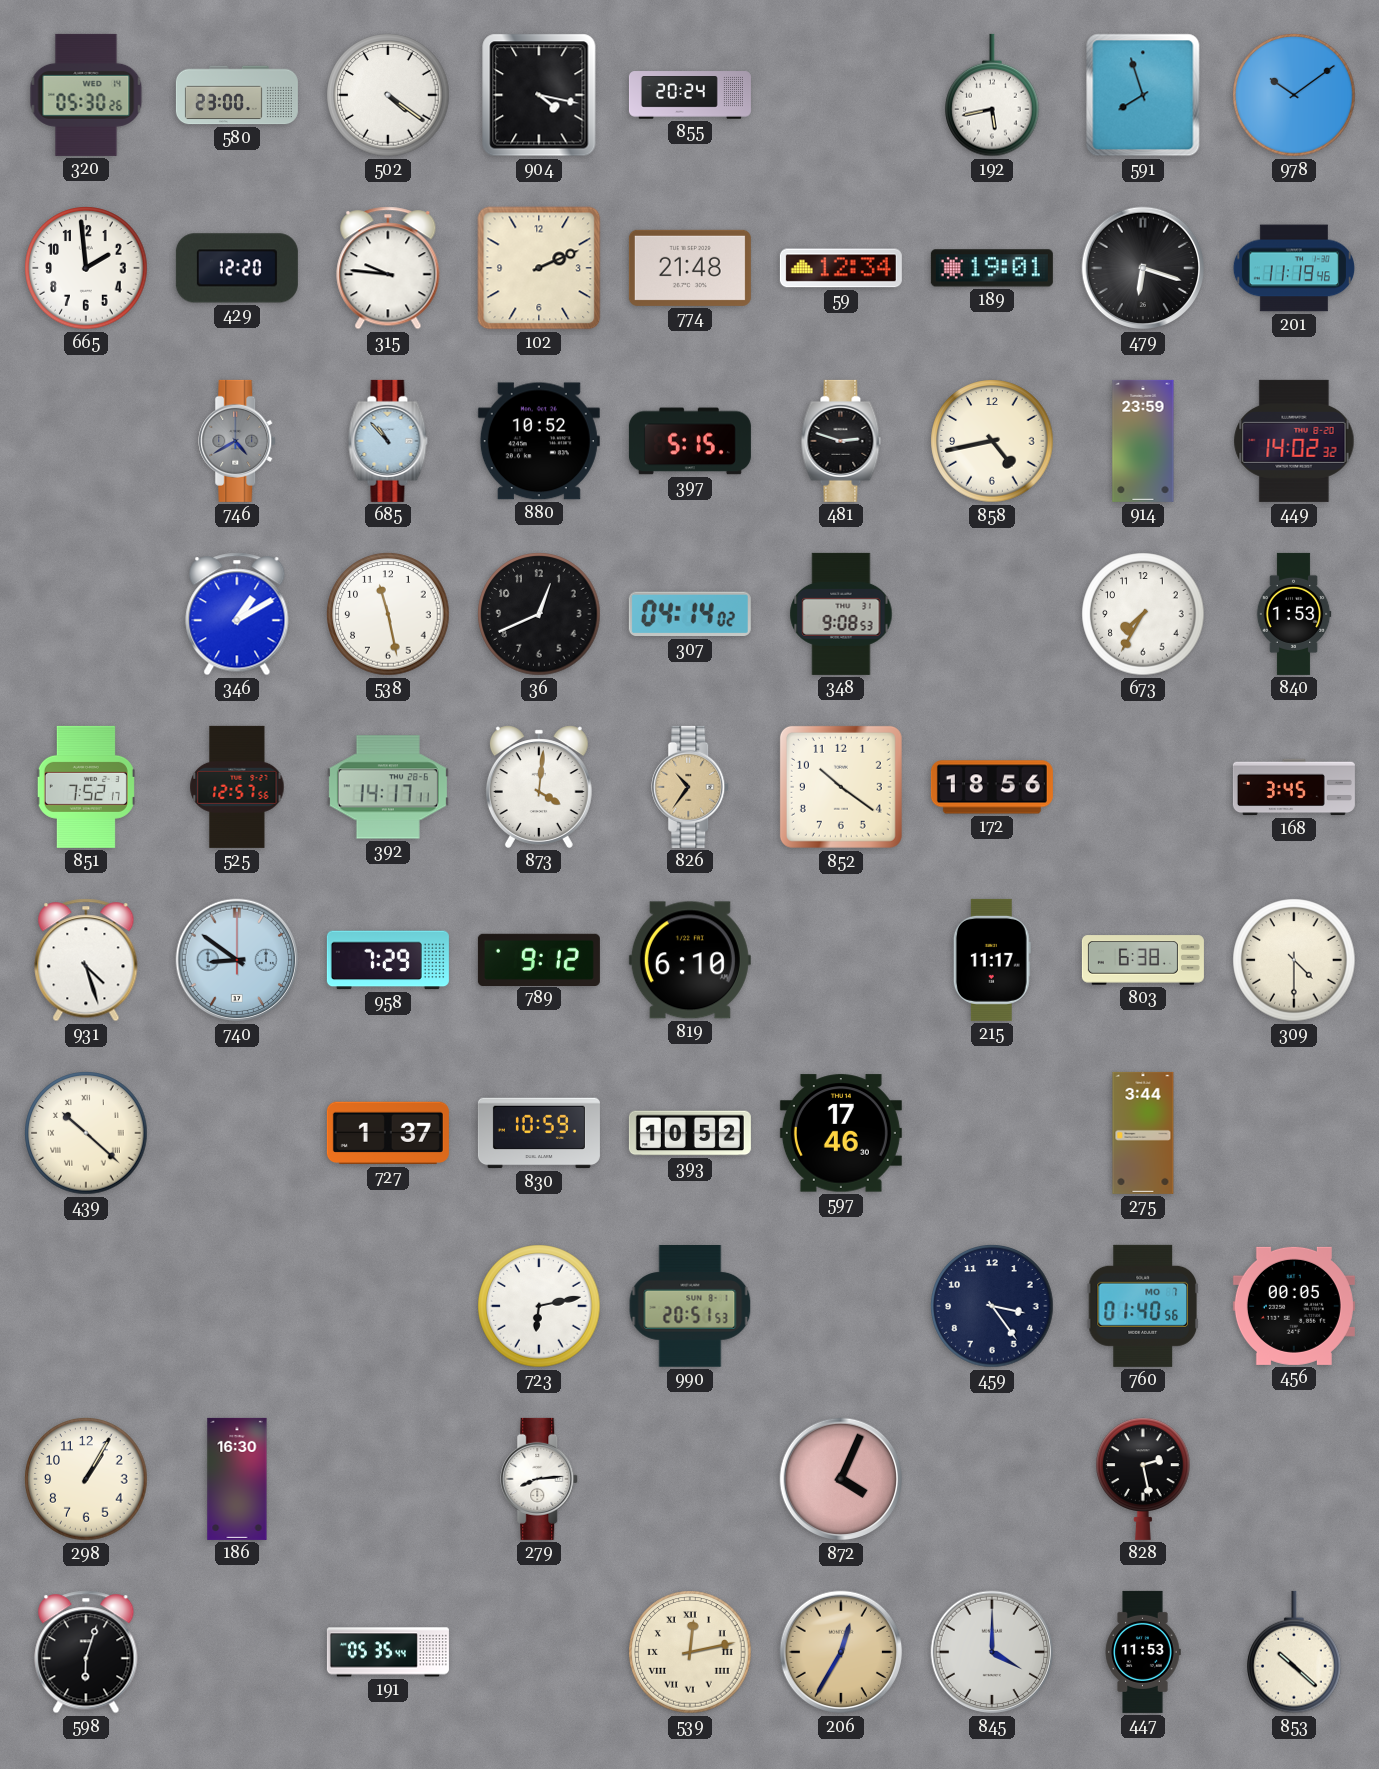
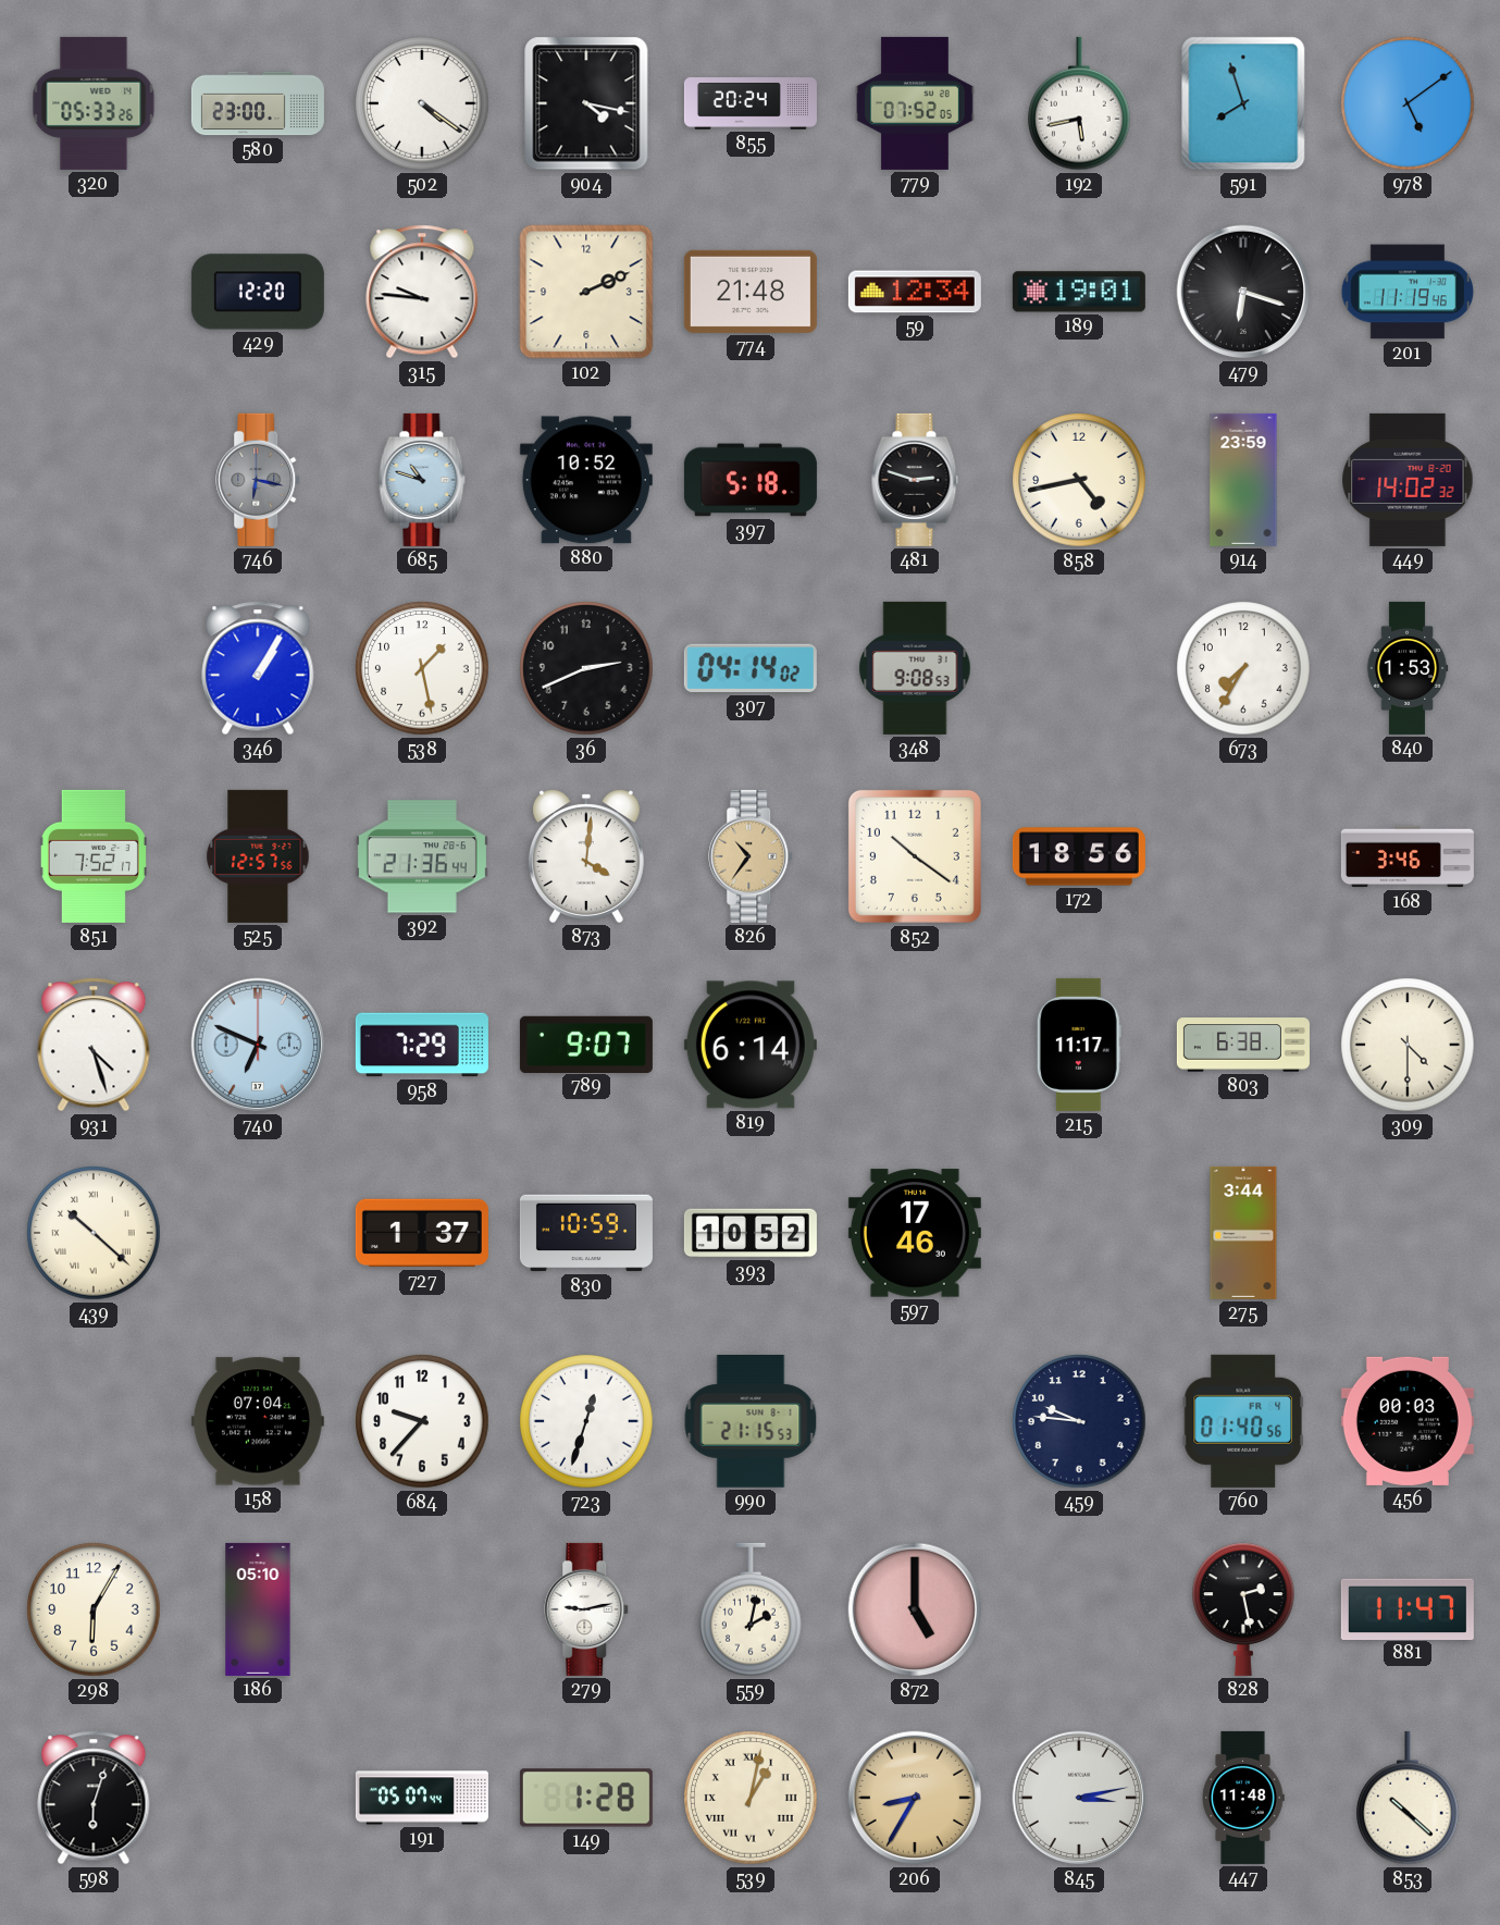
320: 05:30 -> 05:33
779: none -> 07:52
978: 10:09 -> 5:09
665: 1:59 -> none
746: 4:40 -> 6:17
685: 10:53 -> 10:48
397: 5:15 -> 5:18
346: 1:10 -> 1:05
538: 11:28 -> 1:28
36: 12:41 -> 2:41
392: 14:17 -> 21:36
168: 3:45 -> 3:46
740: 8:51 -> 6:49
789: 9:12 -> 9:07
819: 6:10 -> 6:14
158: none -> 07:04
684: none -> 9:37
723: 6:13 -> 12:33
990: 20:51 -> 21:15
459: 3:24 -> 9:46
760 date: MO 7 -> FR 4
456: 00:05 -> 00:03
298: 1:05 -> 6:05
186: 16:30 -> 05:10
279: 8:14 -> 9:13
559: none -> 2:02
872: 4:04 -> 5:00
881: none -> 11:47
191: 05:35 -> 05:07
149: none -> 1:28
539: 12:13 -> 1:02
206: 12:35 -> 8:35
845: 4:00 -> 3:13
447: 11:53 -> 11:48
